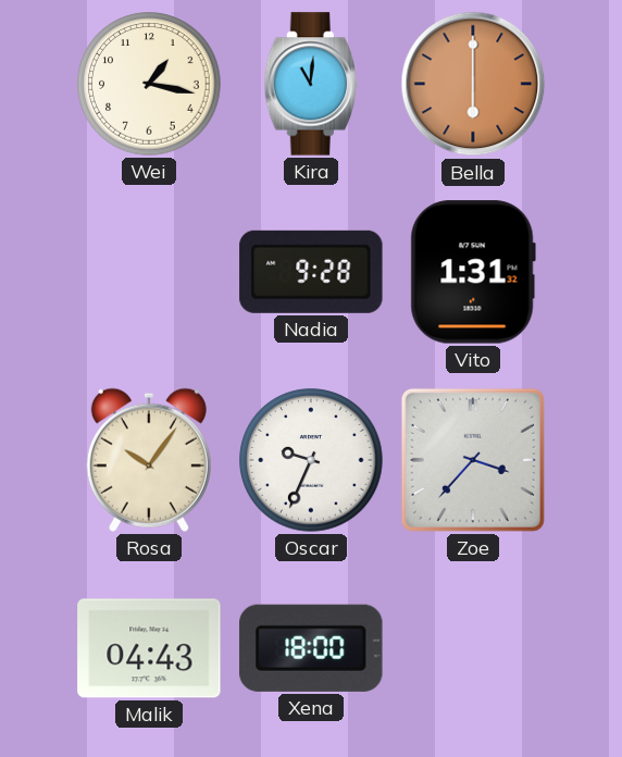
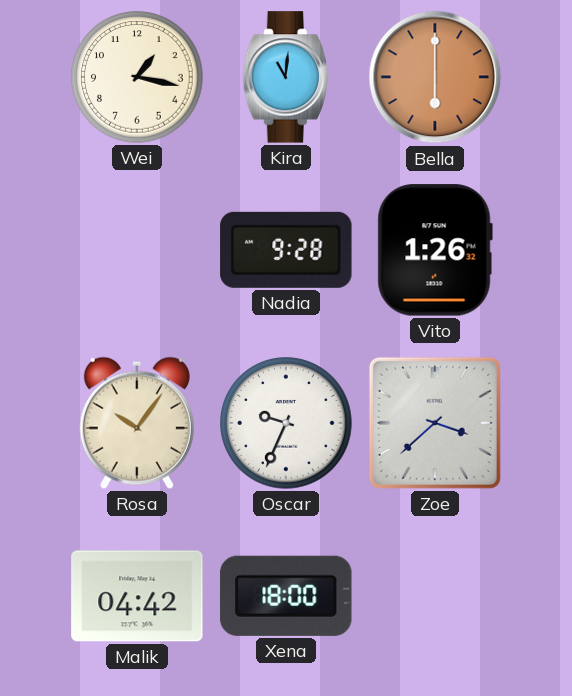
Vito: 1:31 -> 1:26
Zoe: 3:37 -> 3:38
Malik: 04:43 -> 04:42
